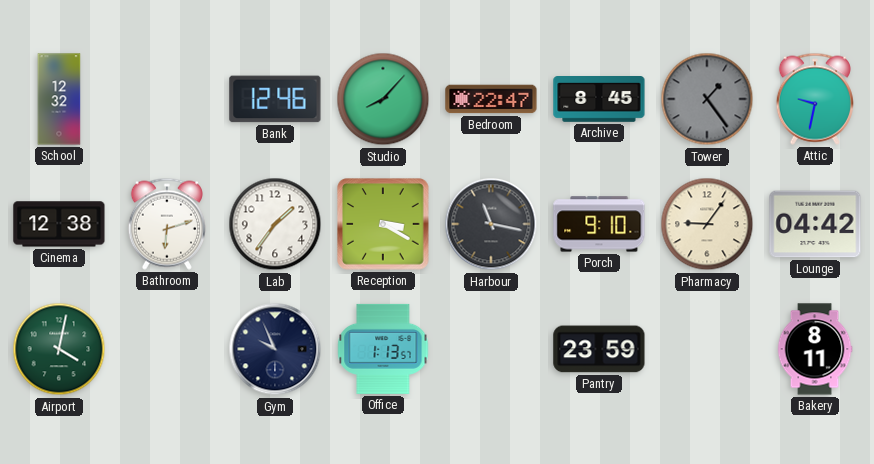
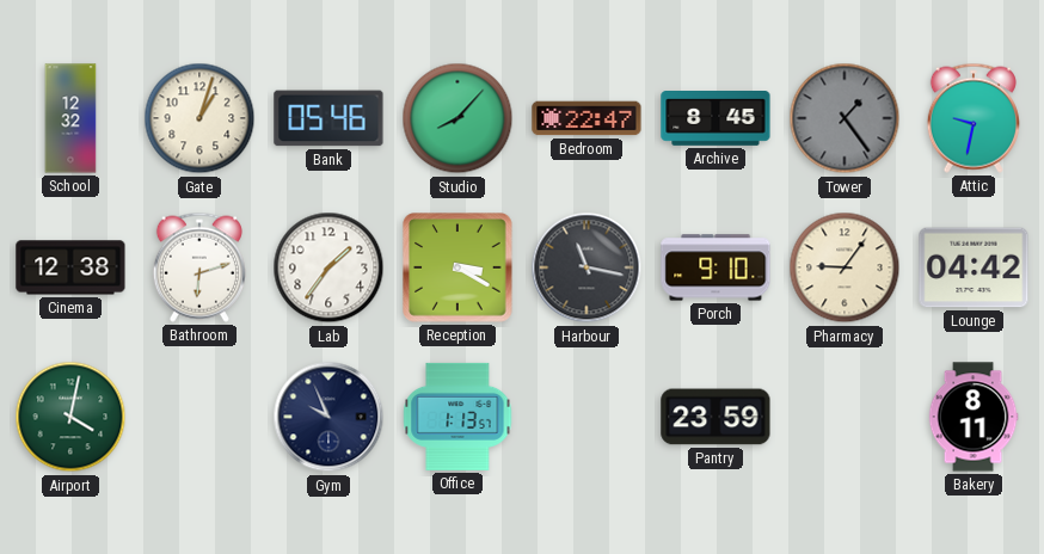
Gate: none -> 1:03
Bank: 12:46 -> 05:46
